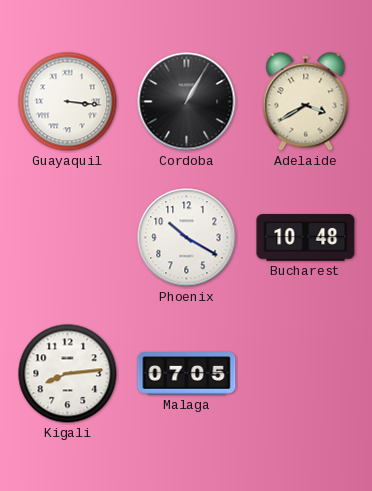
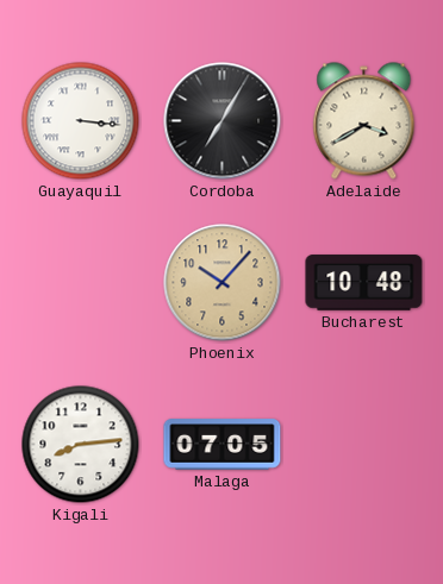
Cordoba: 1:05 -> 7:05
Phoenix: 10:20 -> 10:07
Phoenix dial: white -> champagne
